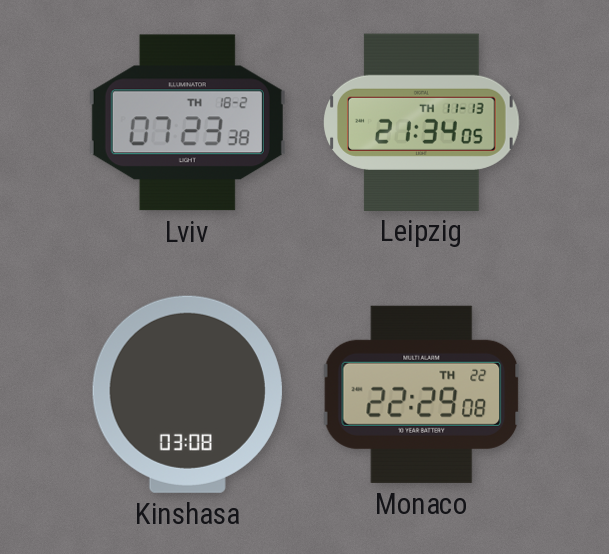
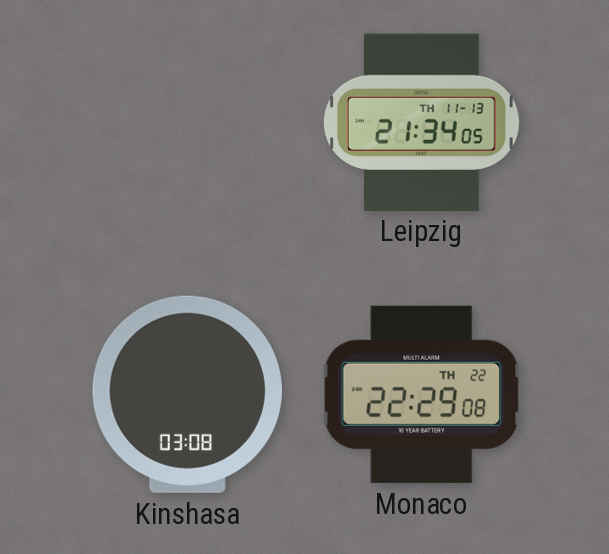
Lviv: 07:23 -> none
